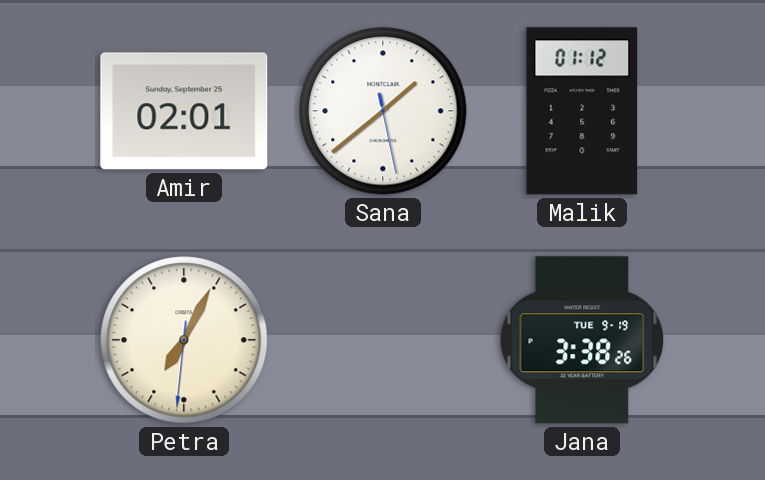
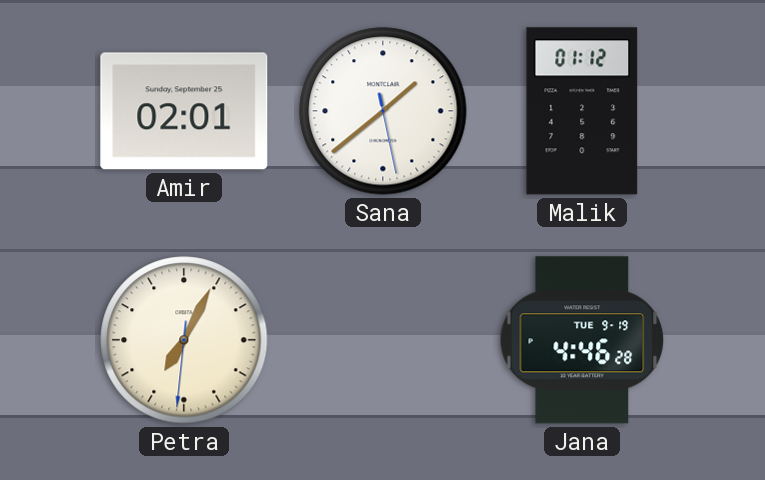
Jana: 3:38 -> 4:46
